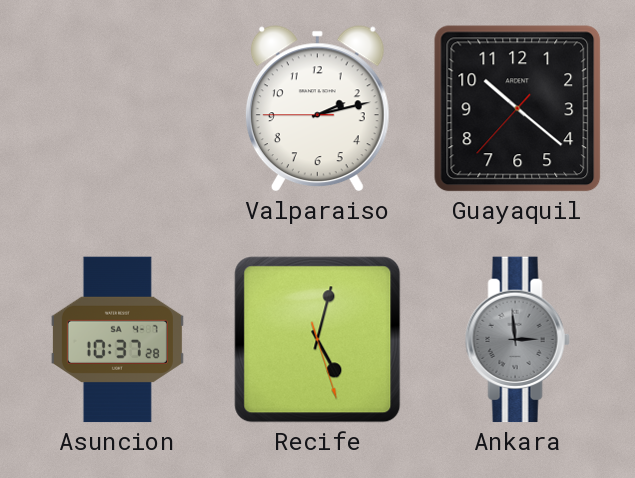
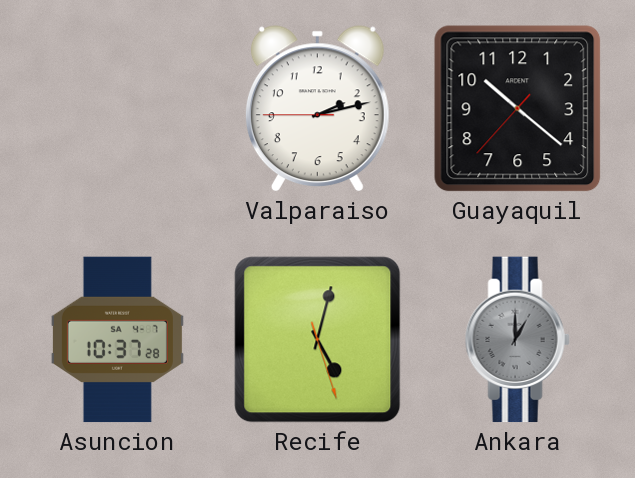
Ankara: 2:59 -> 1:00
